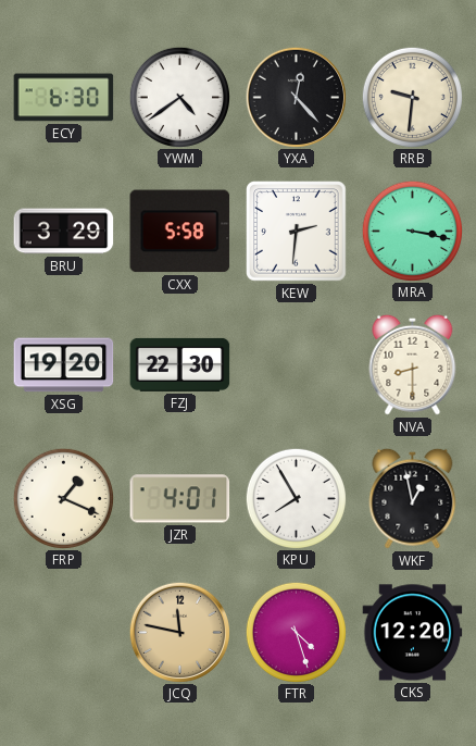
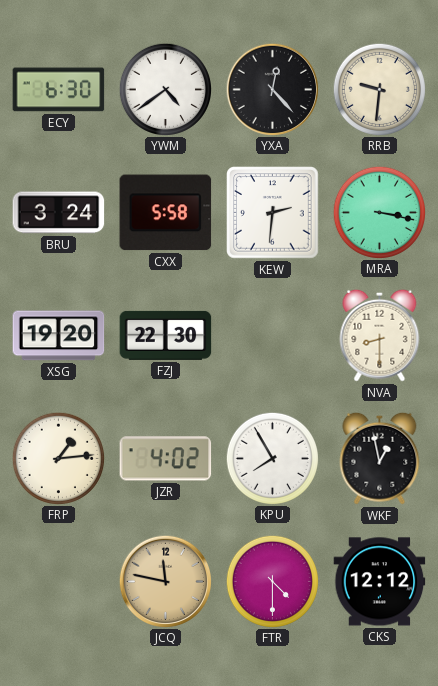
BRU: 3:29 -> 3:24
FRP: 1:19 -> 1:14
JZR: 4:01 -> 4:02
FTR: 4:27 -> 4:30
CKS: 12:20 -> 12:12
